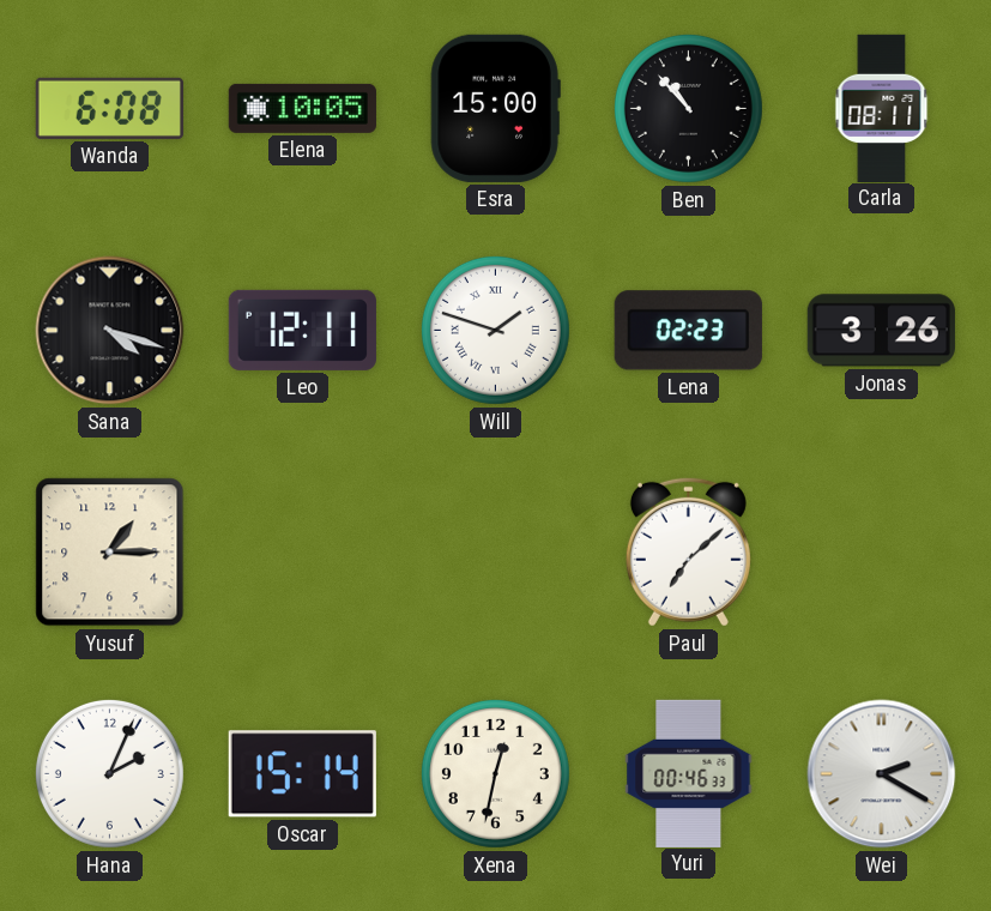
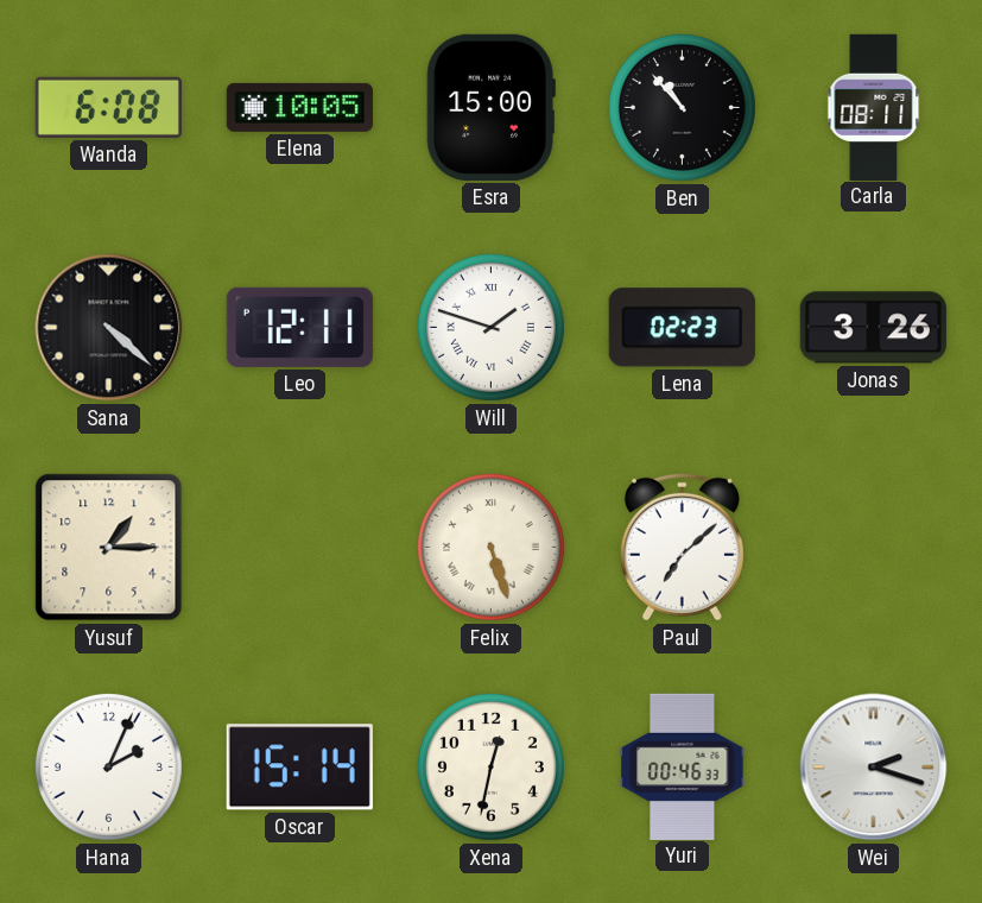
Sana: 4:18 -> 4:22
Felix: none -> 5:27
Wei: 2:20 -> 2:18
